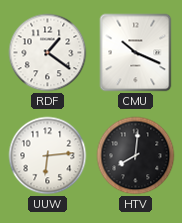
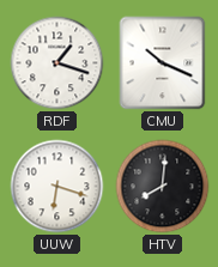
RDF: 1:21 -> 1:18
UUW: 6:14 -> 6:18
